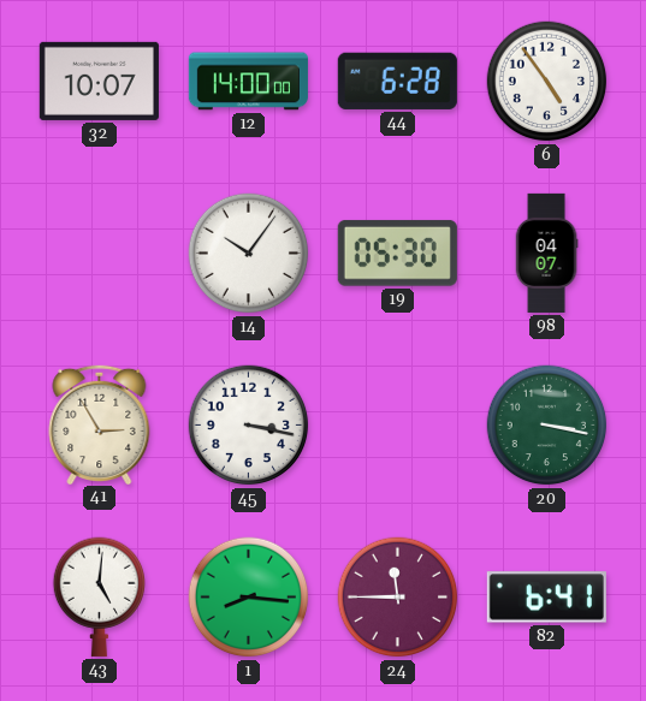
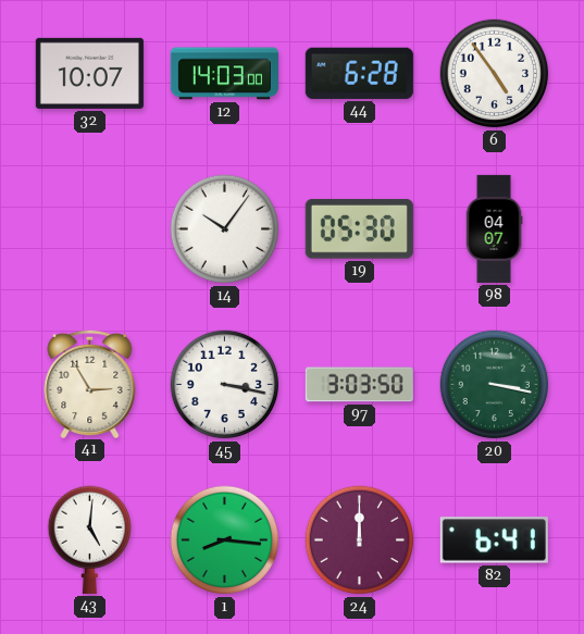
12: 14:00 -> 14:03
97: none -> 3:03
24: 11:45 -> 12:00
